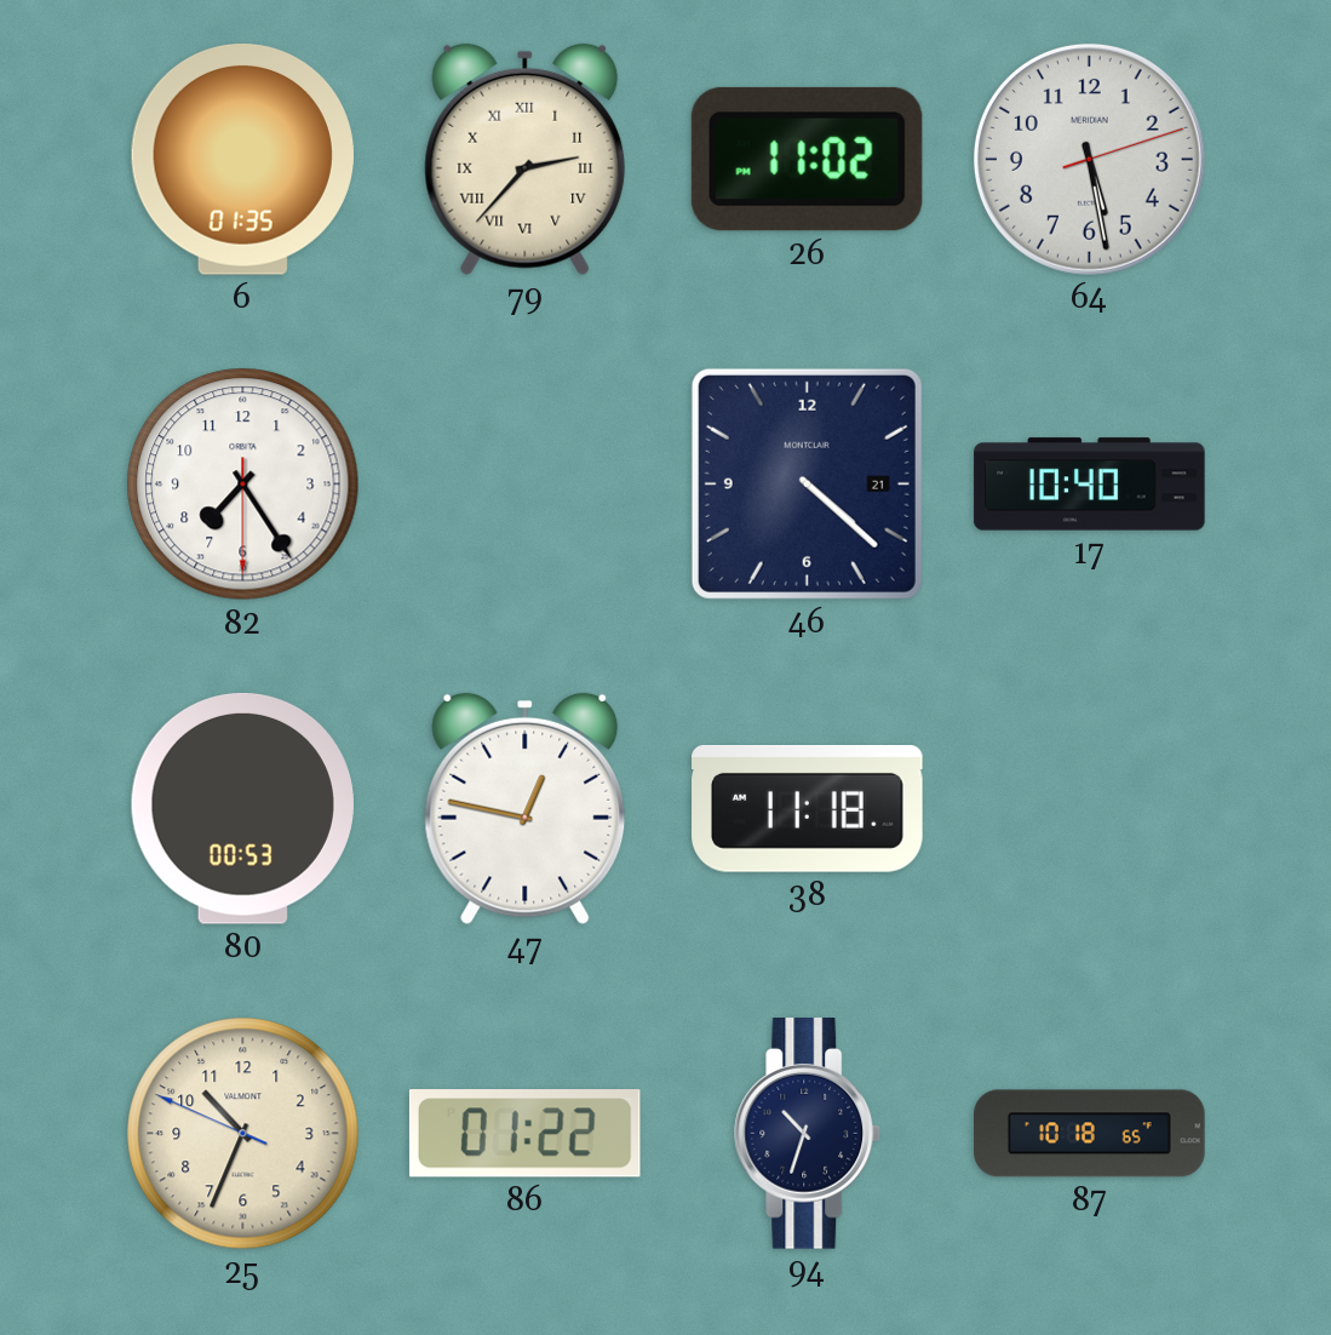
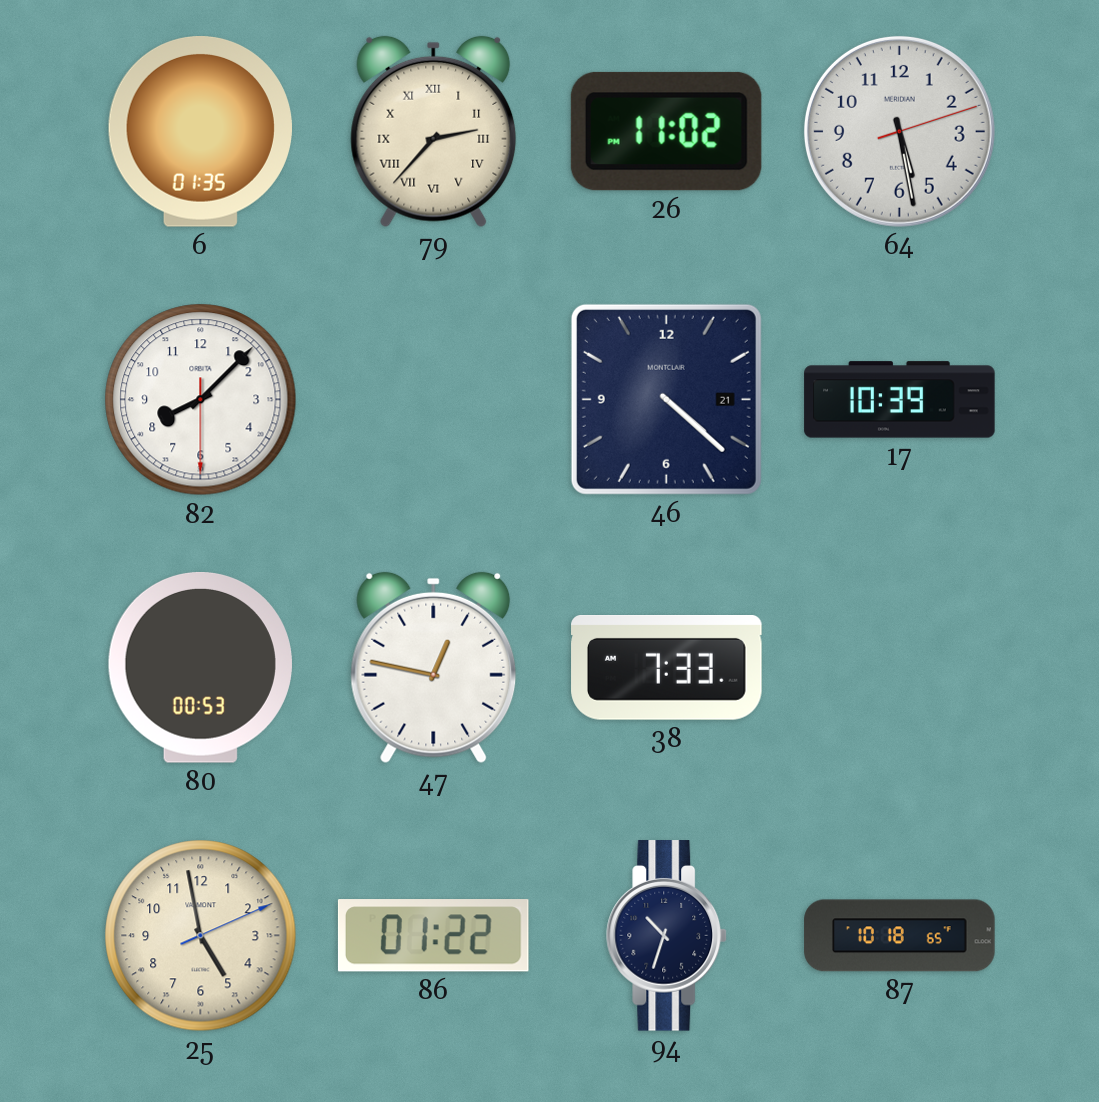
82: 7:24 -> 8:07
17: 10:40 -> 10:39
38: 11:18 -> 7:33
25: 10:33 -> 4:58
